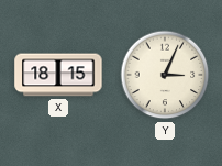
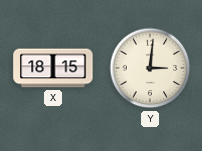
Y: 3:04 -> 3:01
